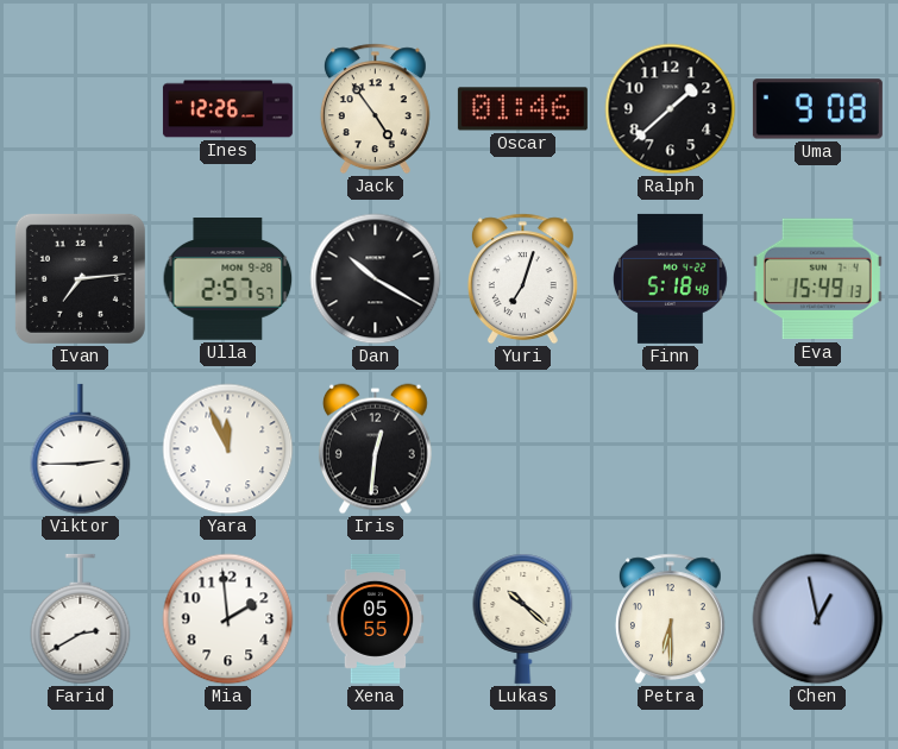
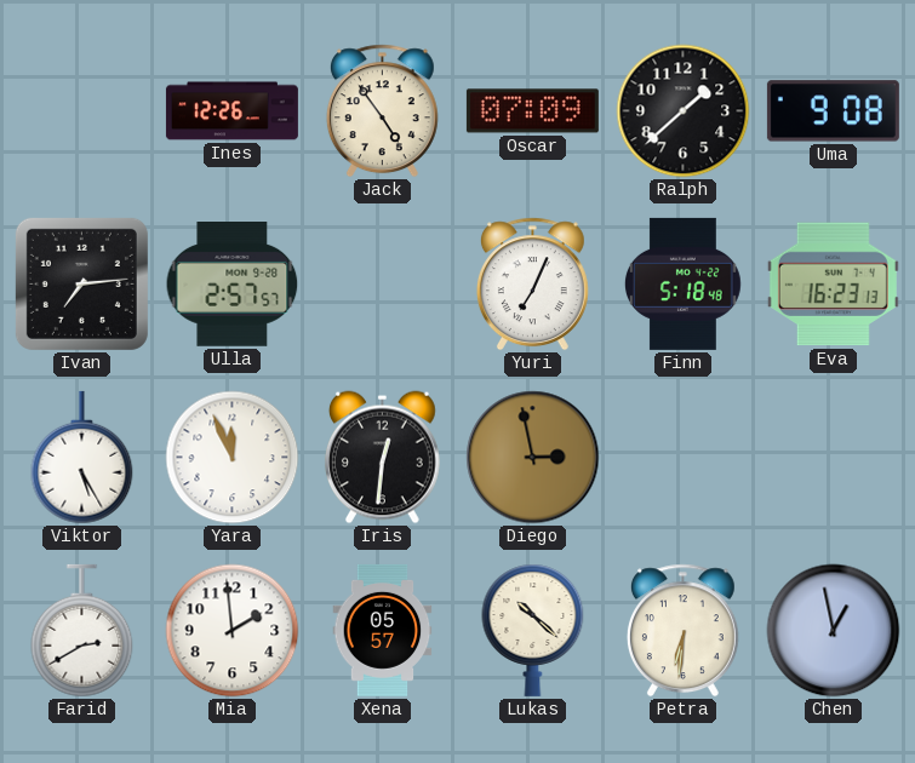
Oscar: 01:46 -> 07:09
Dan: 10:20 -> none
Yuri: 7:03 -> 7:04
Eva: 15:49 -> 16:23
Viktor: 2:45 -> 5:25
Diego: none -> 2:58
Xena: 05:55 -> 05:57
Petra: 6:30 -> 6:31
